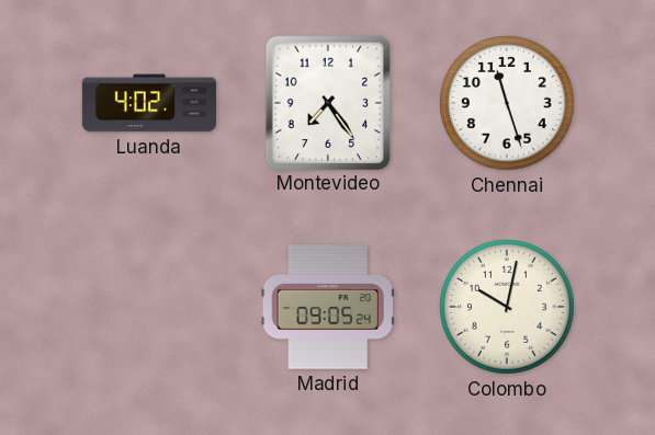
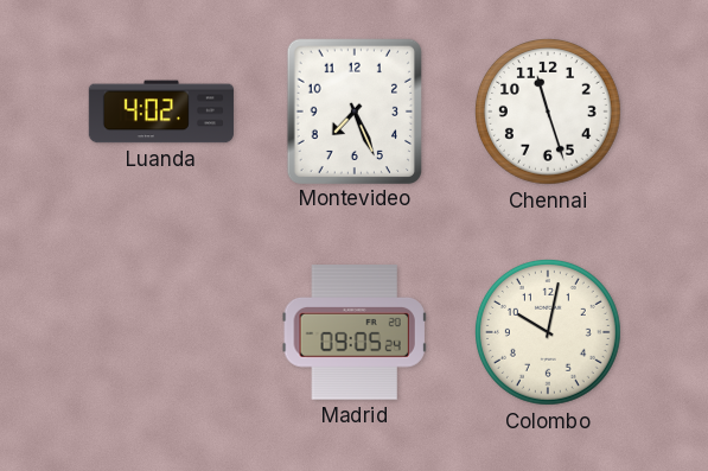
Montevideo: 7:24 -> 7:26
